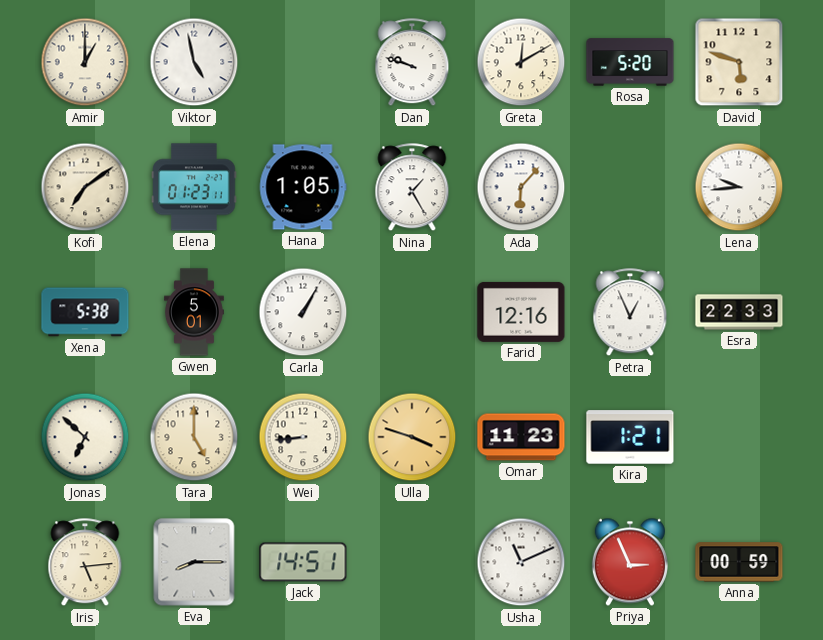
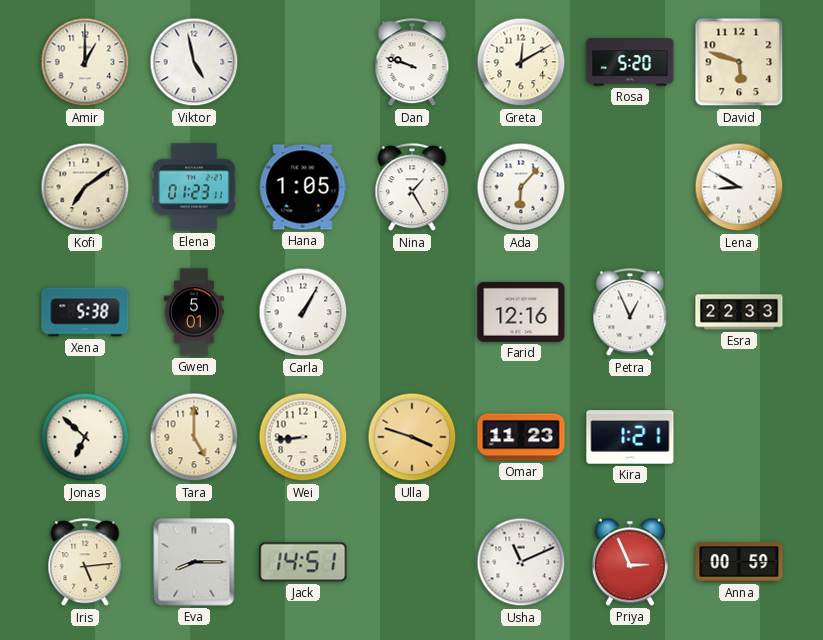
Lena: 9:44 -> 8:50
